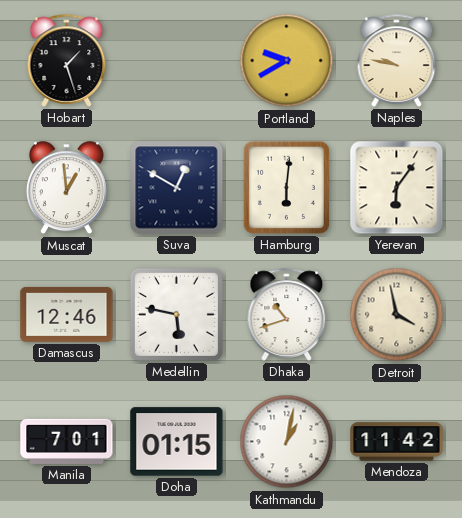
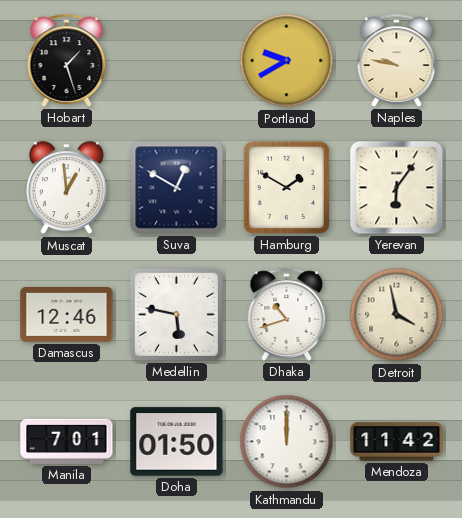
Hamburg: 6:01 -> 1:50
Doha: 01:15 -> 01:50
Kathmandu: 1:02 -> 12:00
